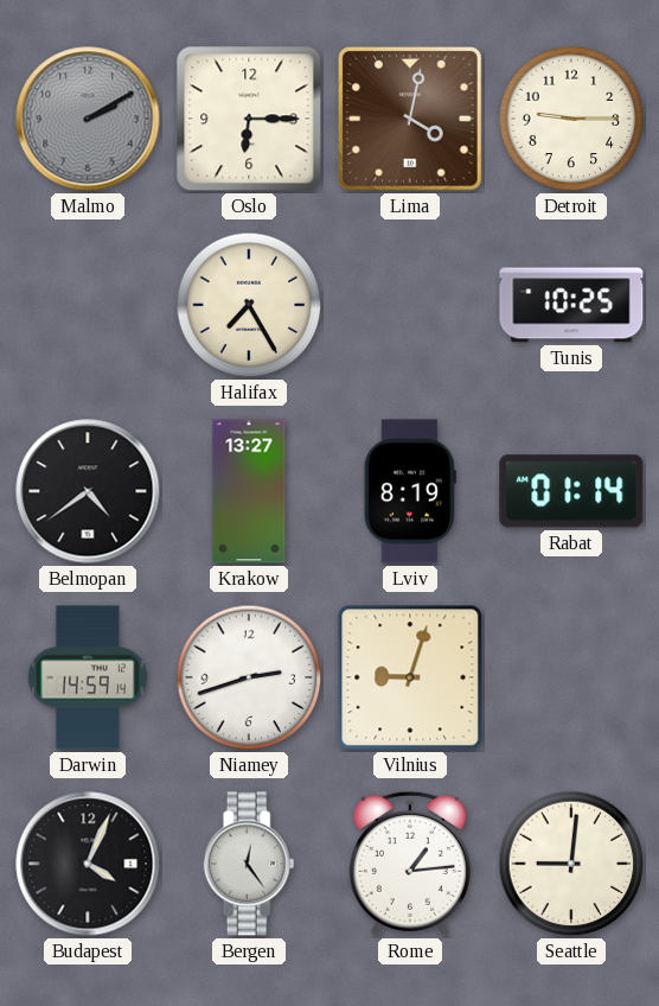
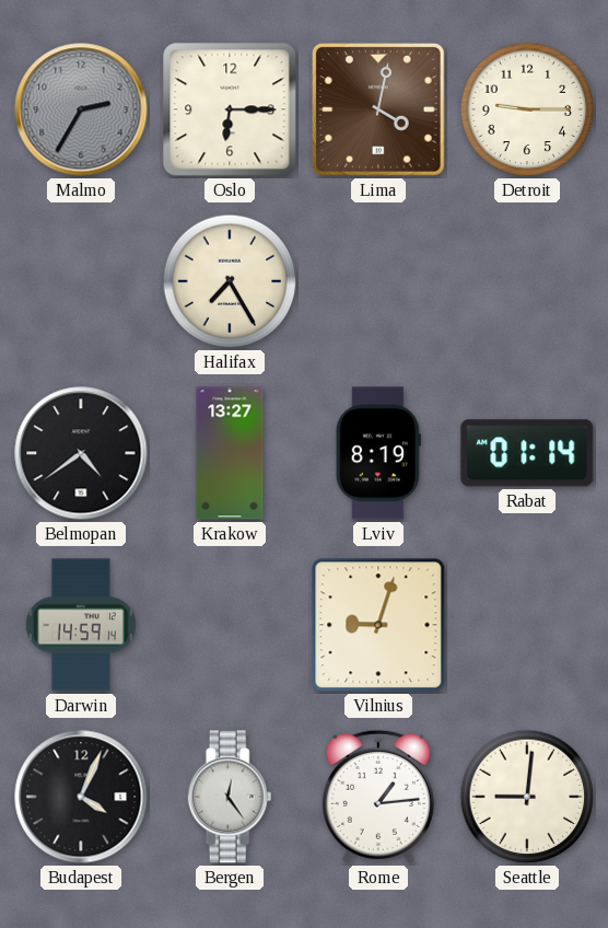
Malmo: 2:10 -> 2:35
Tunis: 10:25 -> none
Niamey: 2:42 -> none
